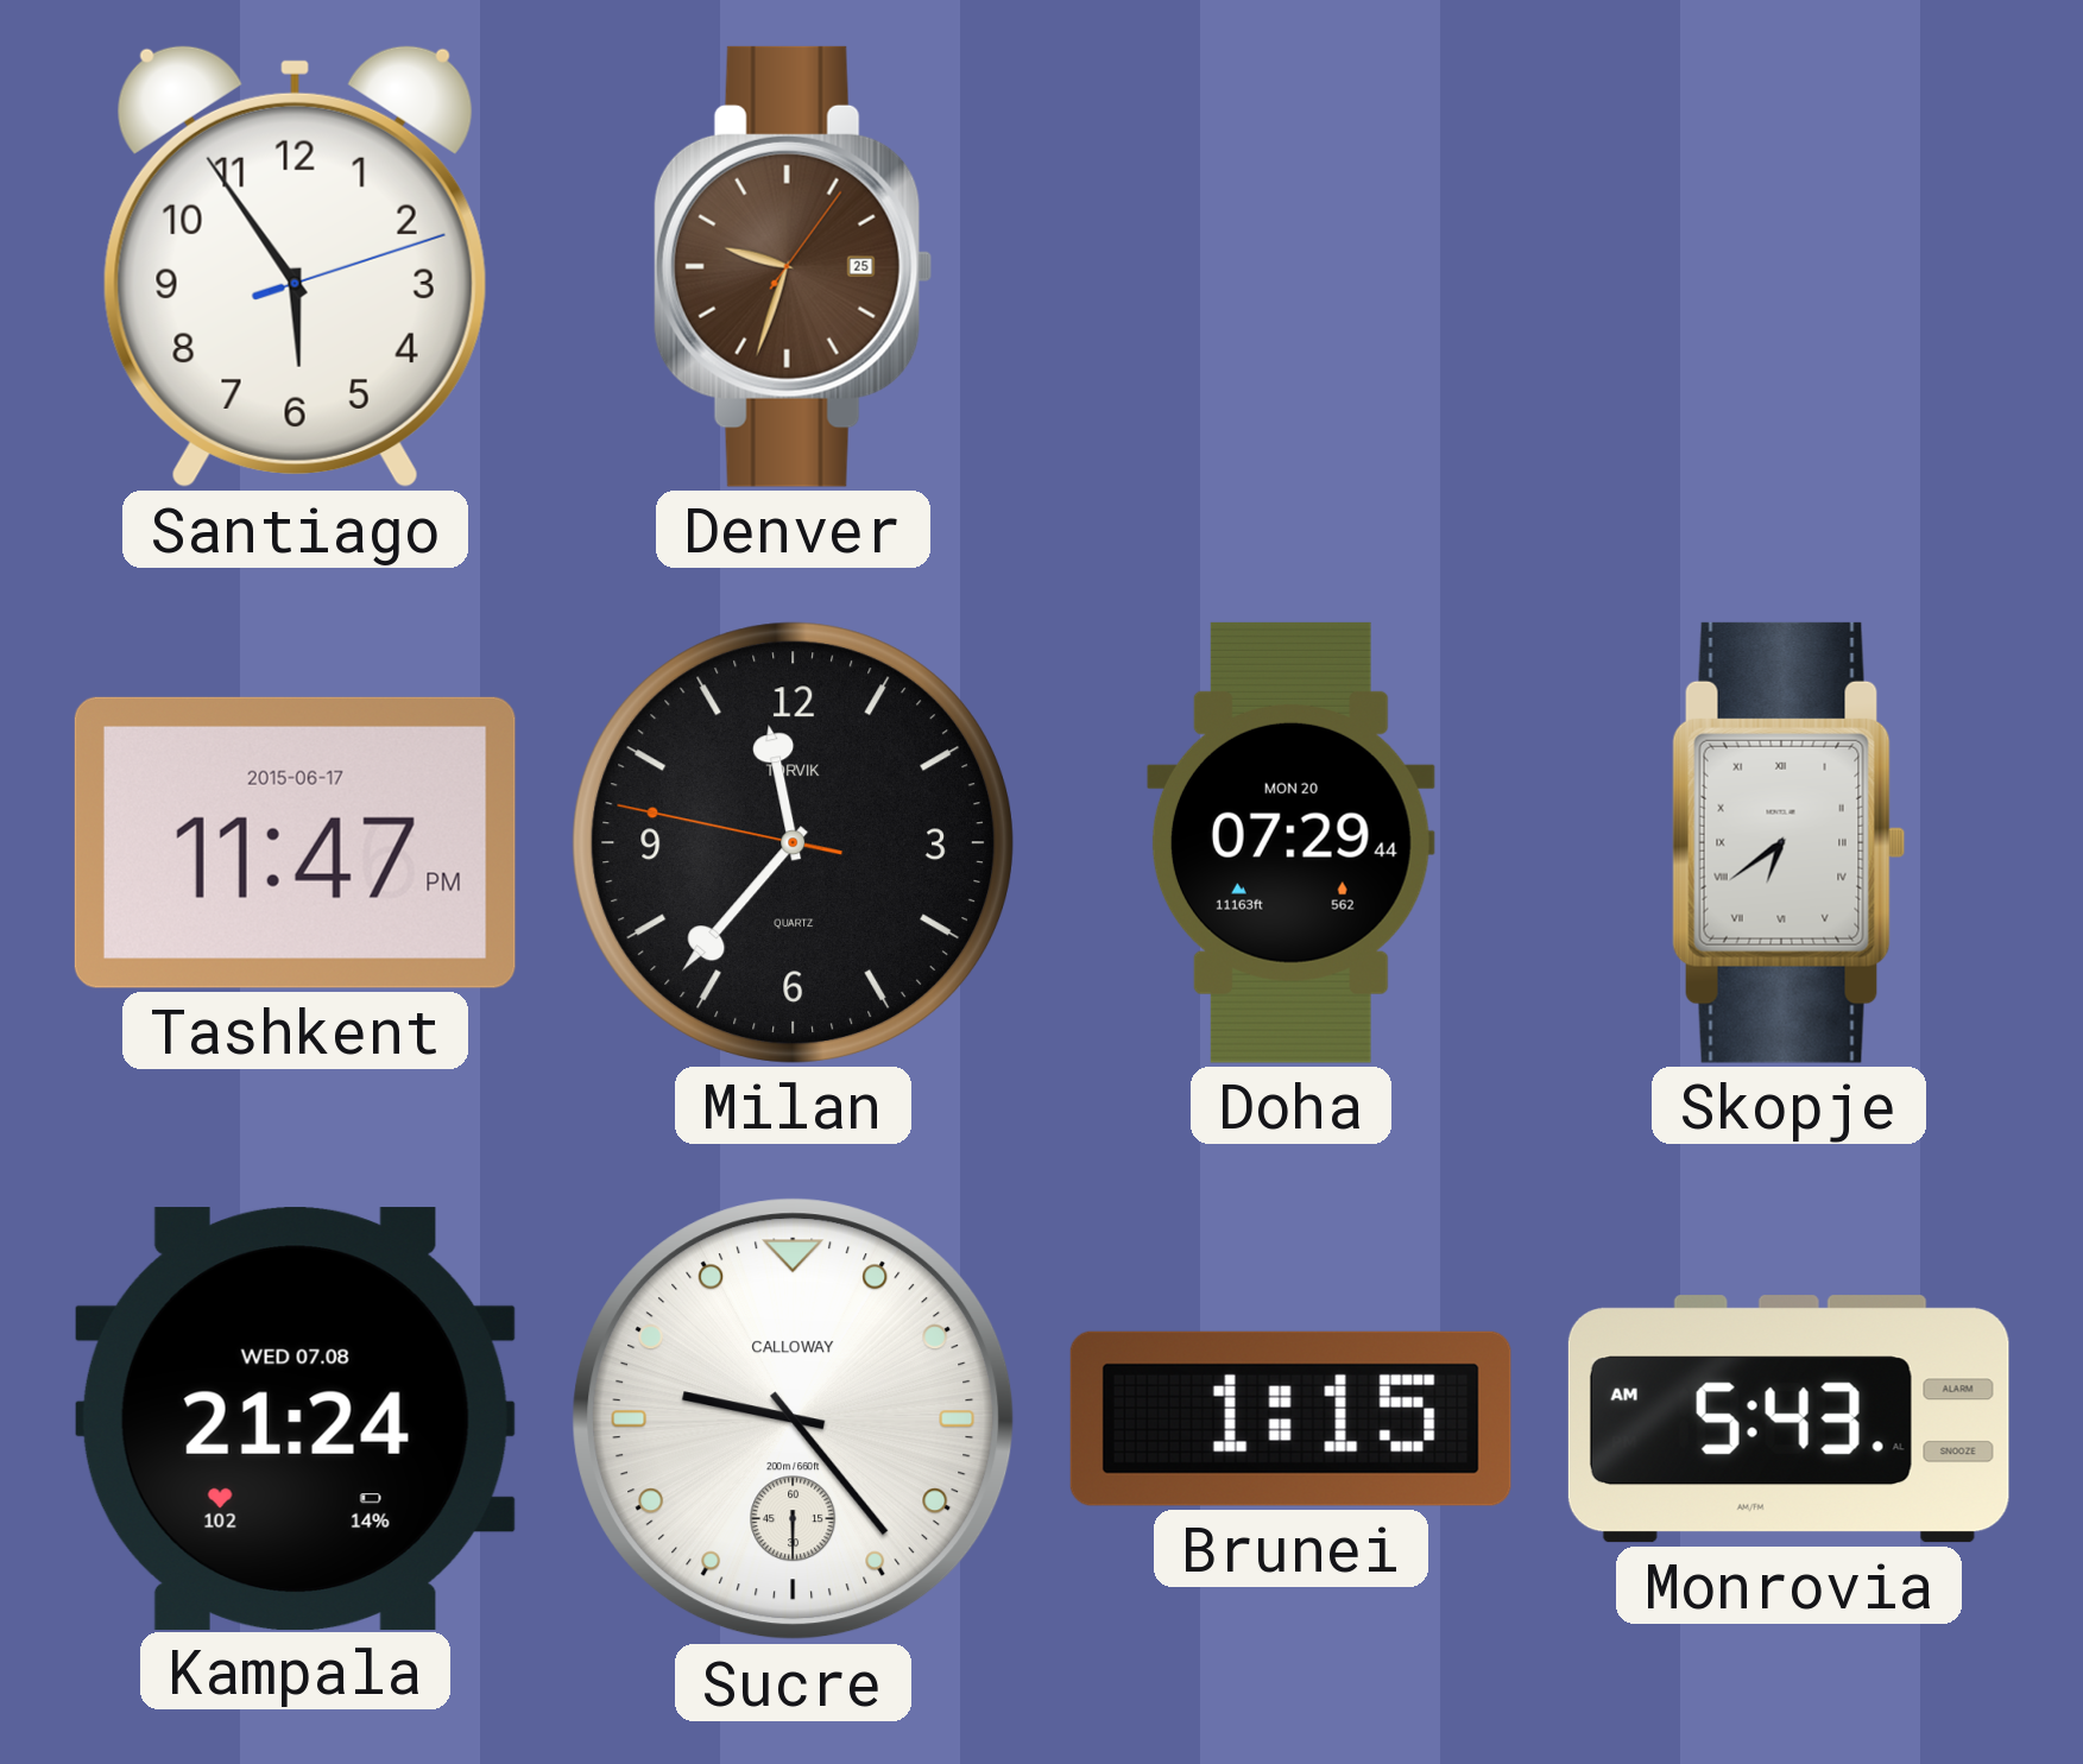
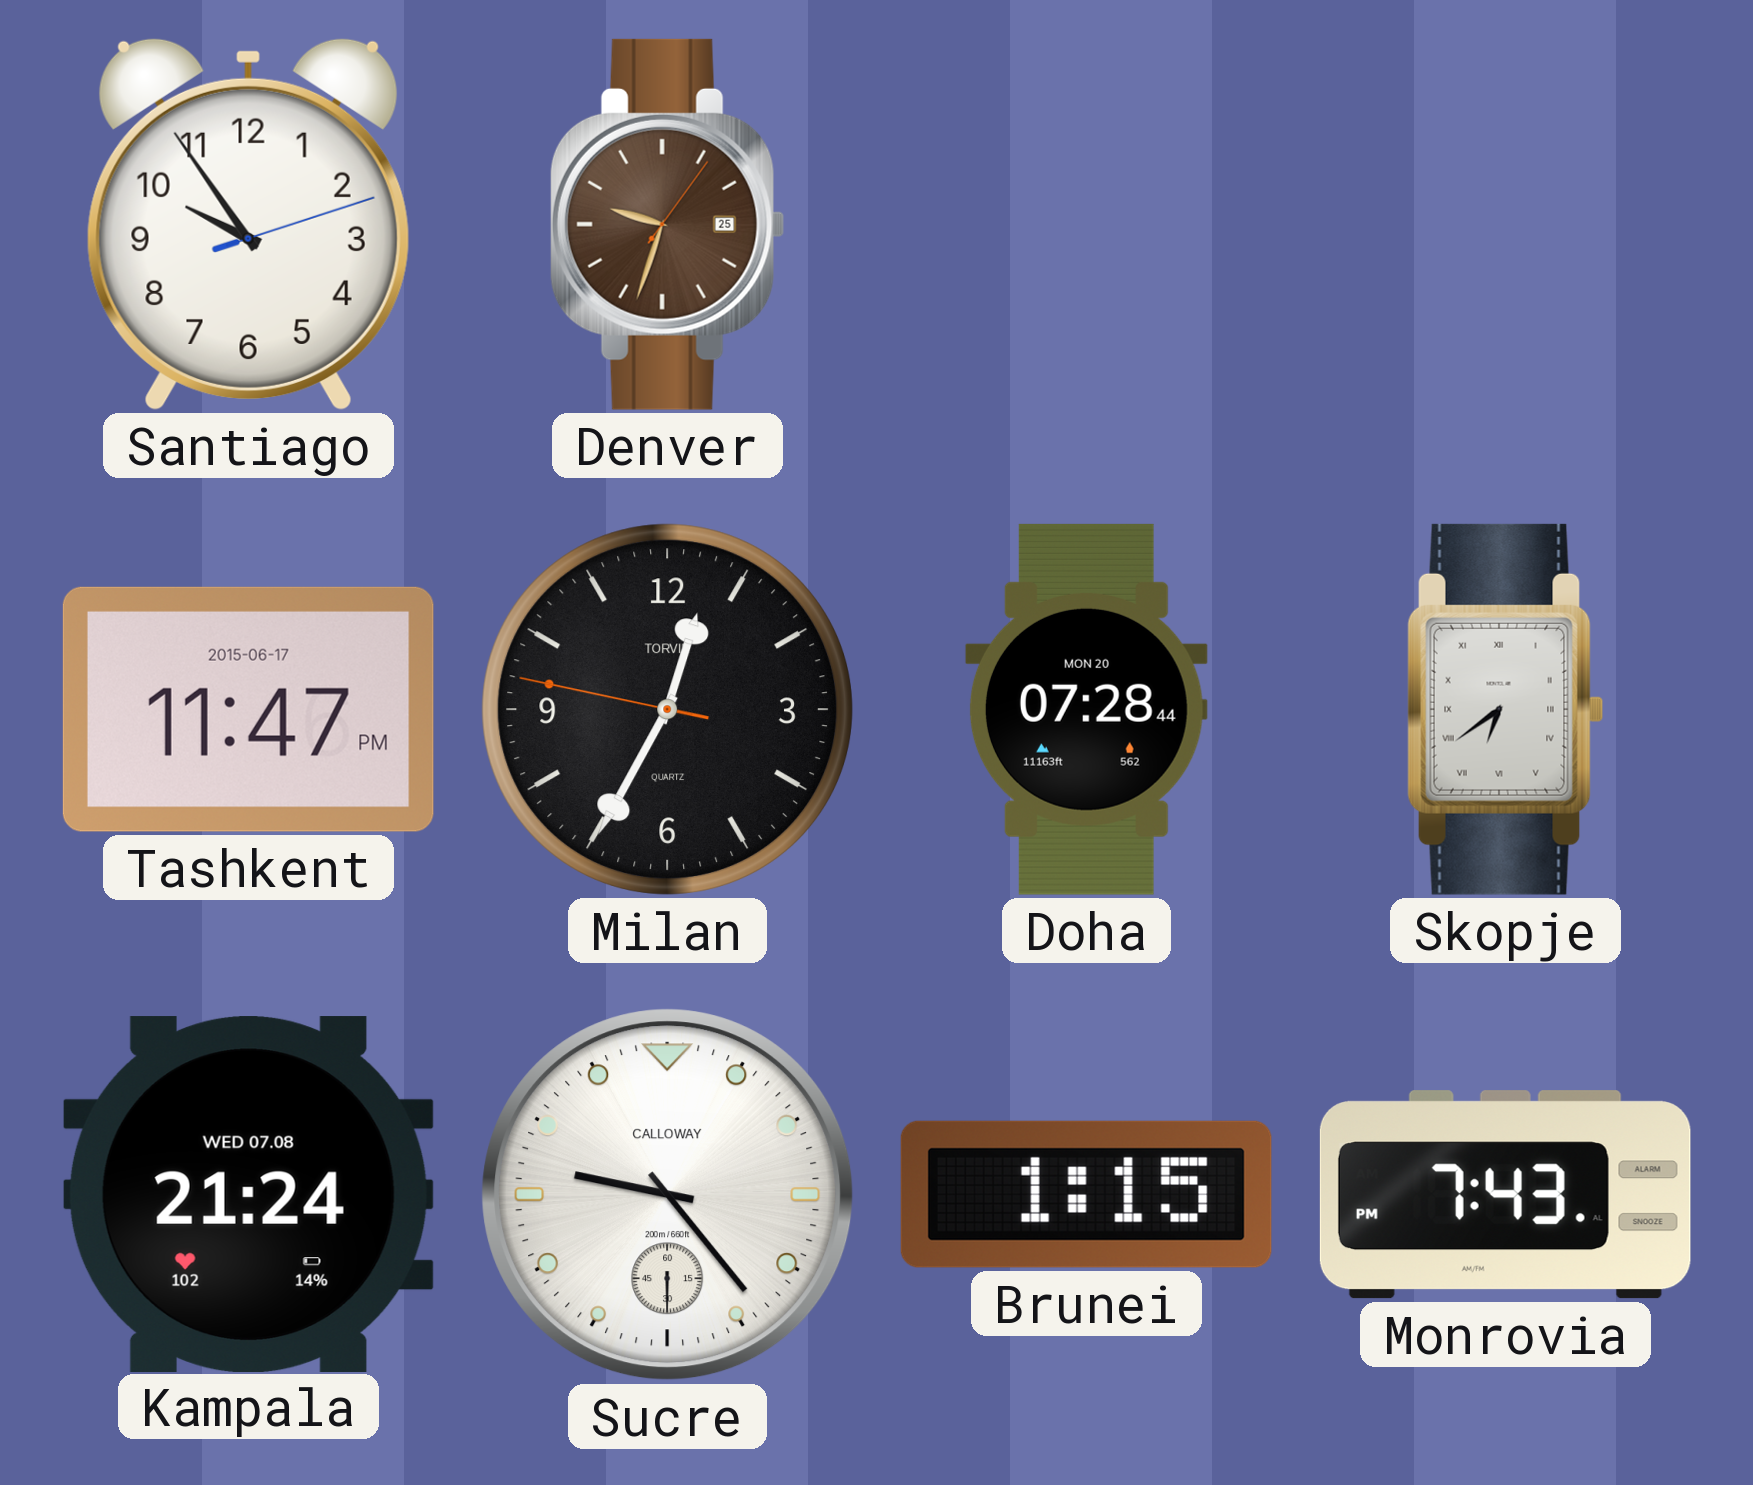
Santiago: 5:54 -> 9:54
Milan: 11:36 -> 12:34
Doha: 07:29 -> 07:28
Monrovia: 5:43 -> 7:43
